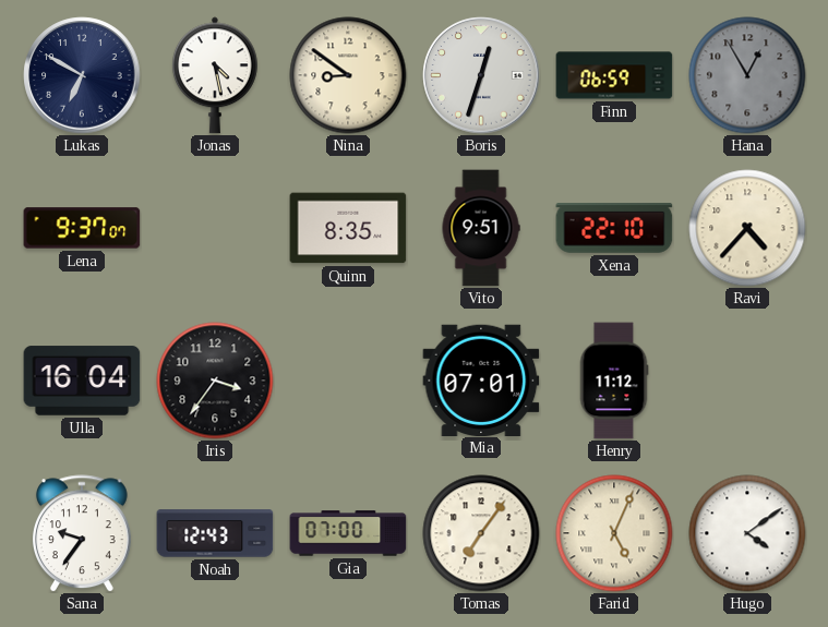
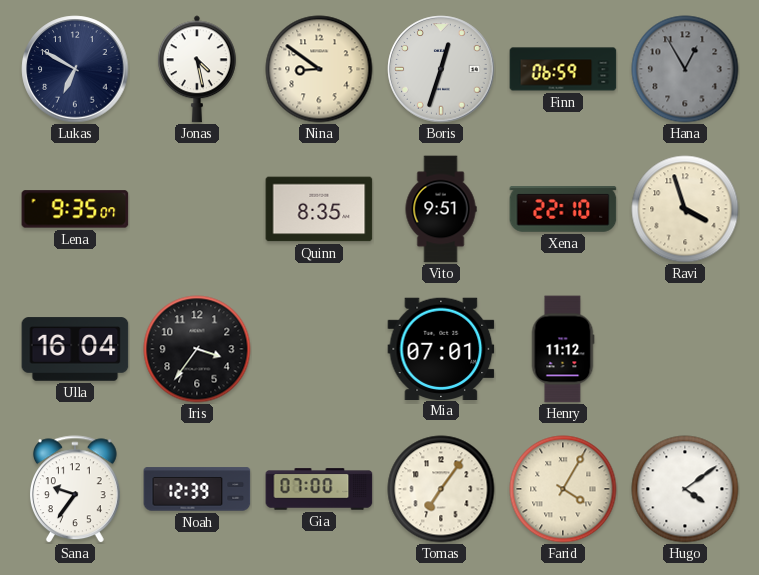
Lena: 9:37 -> 9:35
Ravi: 4:37 -> 3:57
Noah: 12:43 -> 12:39
Farid: 5:04 -> 4:05
